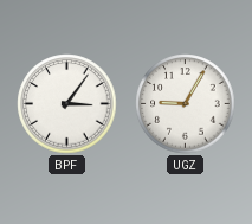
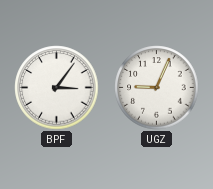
UGZ: 9:05 -> 9:04
